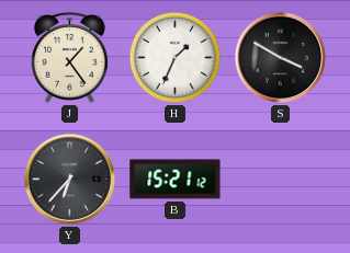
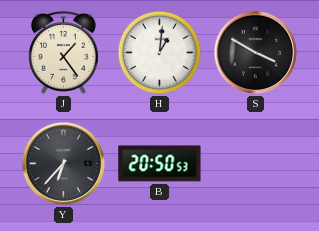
H: 1:34 -> 1:01
B: 15:21 -> 20:50
